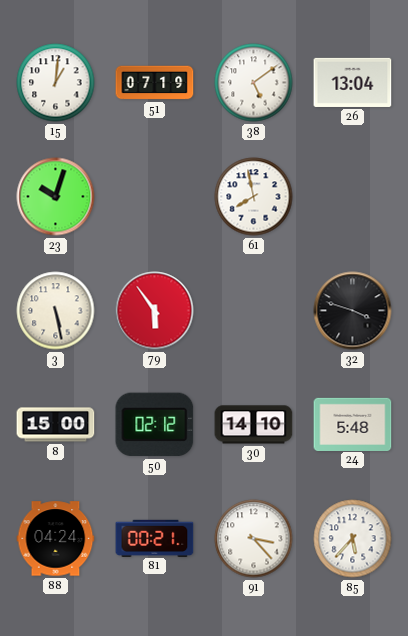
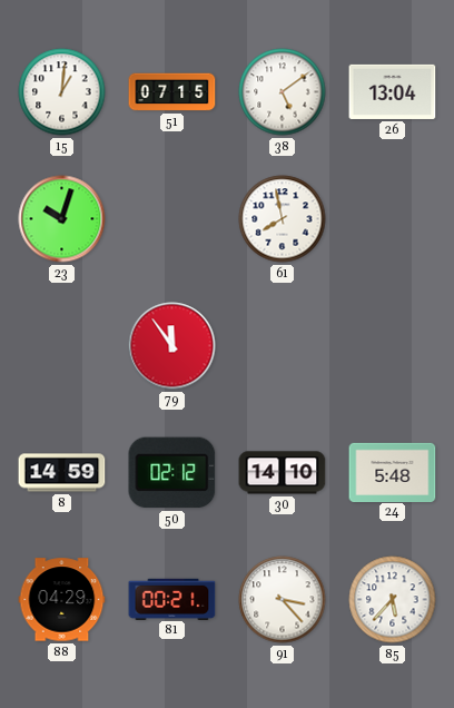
51: 07:19 -> 07:15
3: 5:28 -> none
79: 5:54 -> 11:54
32: 3:48 -> none
8: 15:00 -> 14:59
88: 04:24 -> 04:29
